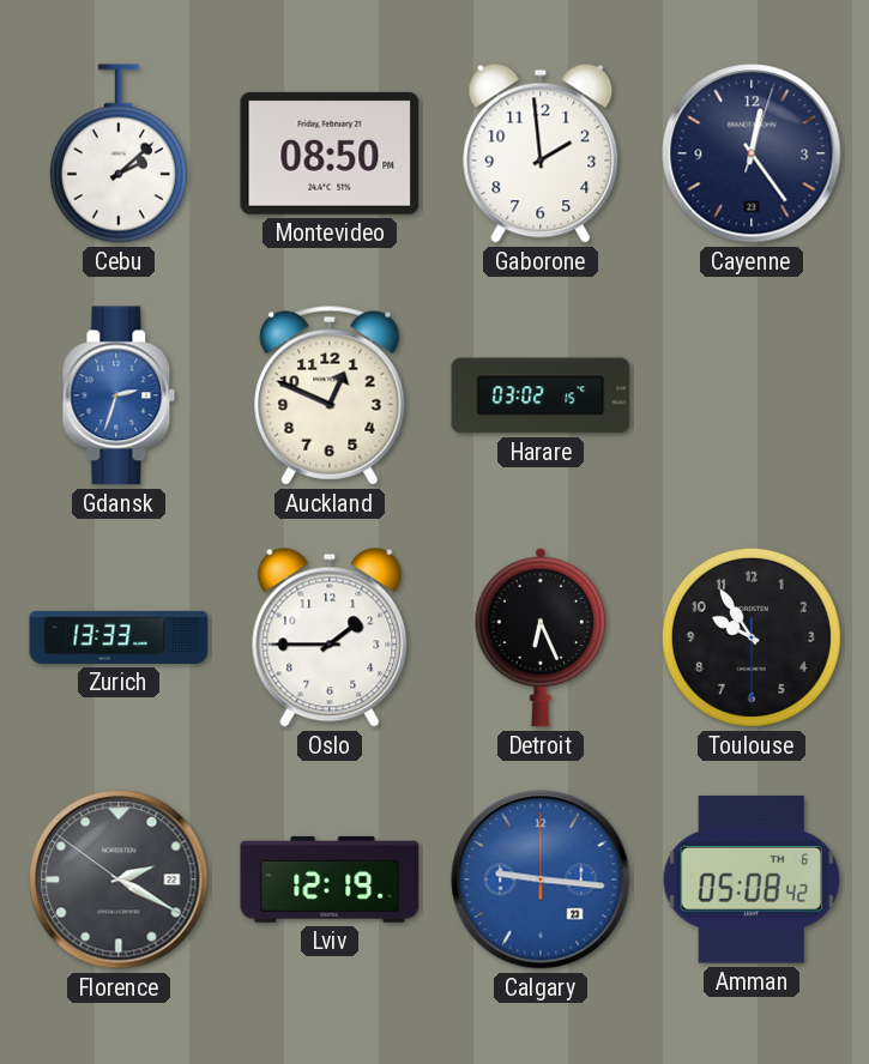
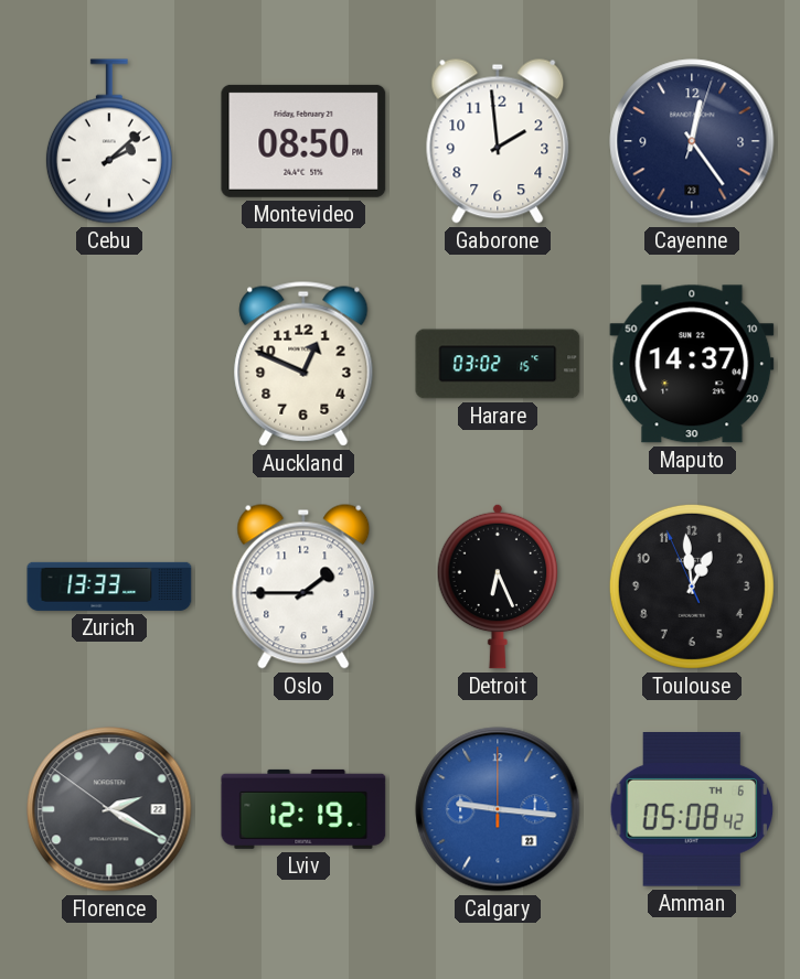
Gdansk: 2:33 -> none
Maputo: none -> 14:37
Toulouse: 9:54 -> 12:58
